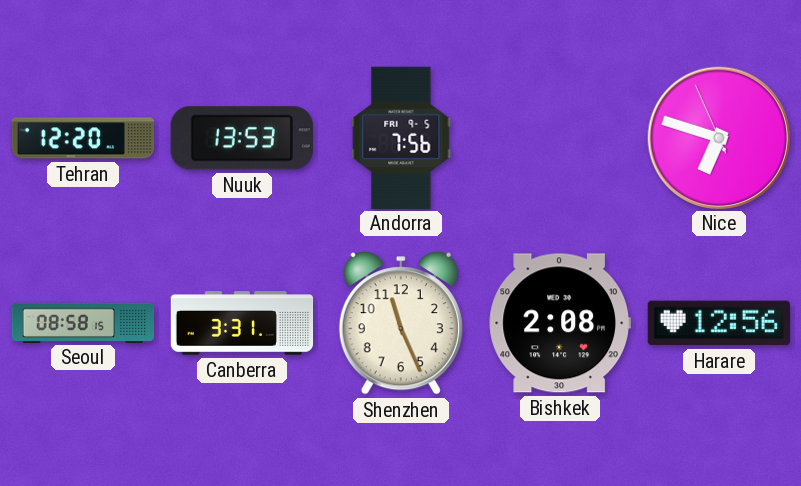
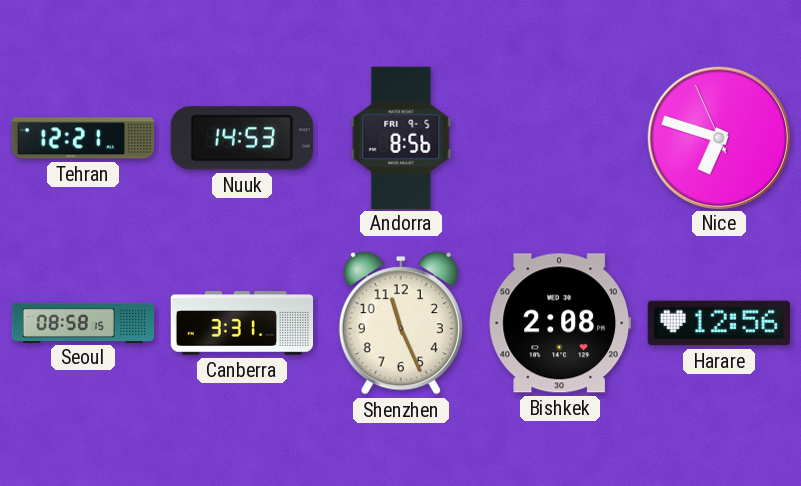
Tehran: 12:20 -> 12:21
Nuuk: 13:53 -> 14:53
Andorra: 7:56 -> 8:56
